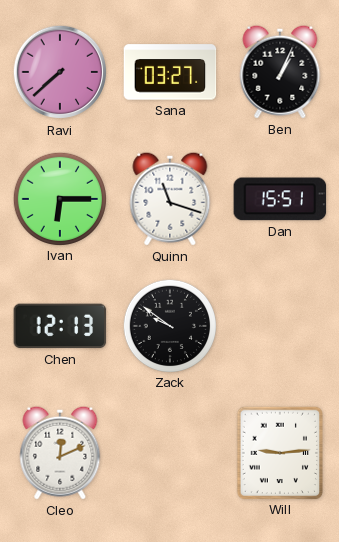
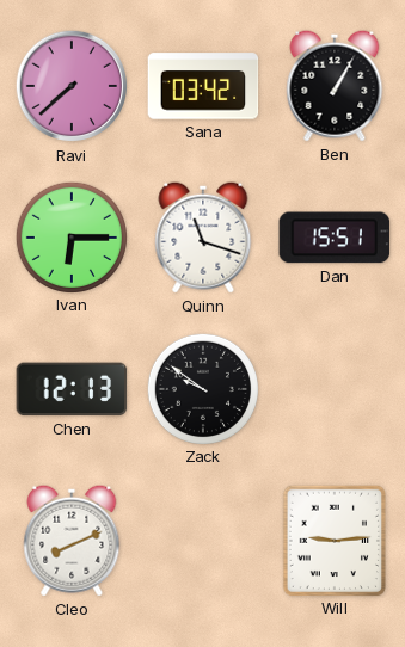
Sana: 03:27 -> 03:42
Ben: 1:04 -> 1:05
Cleo: 12:11 -> 8:11
